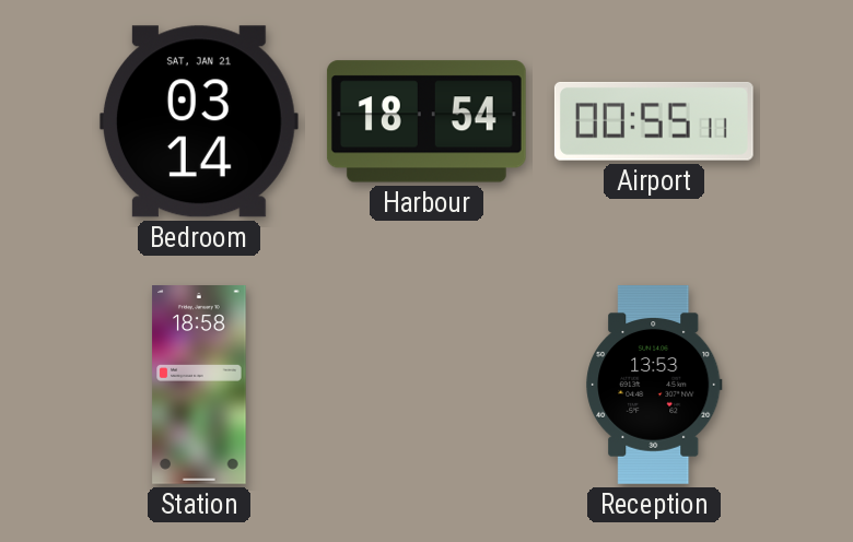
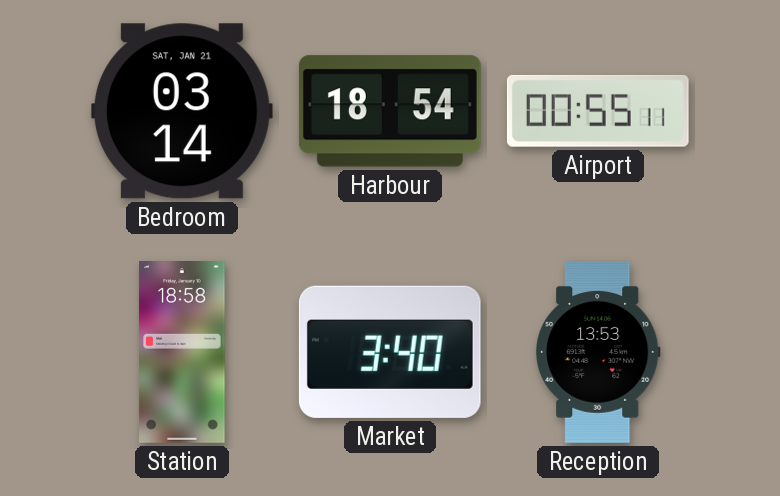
Market: none -> 3:40
